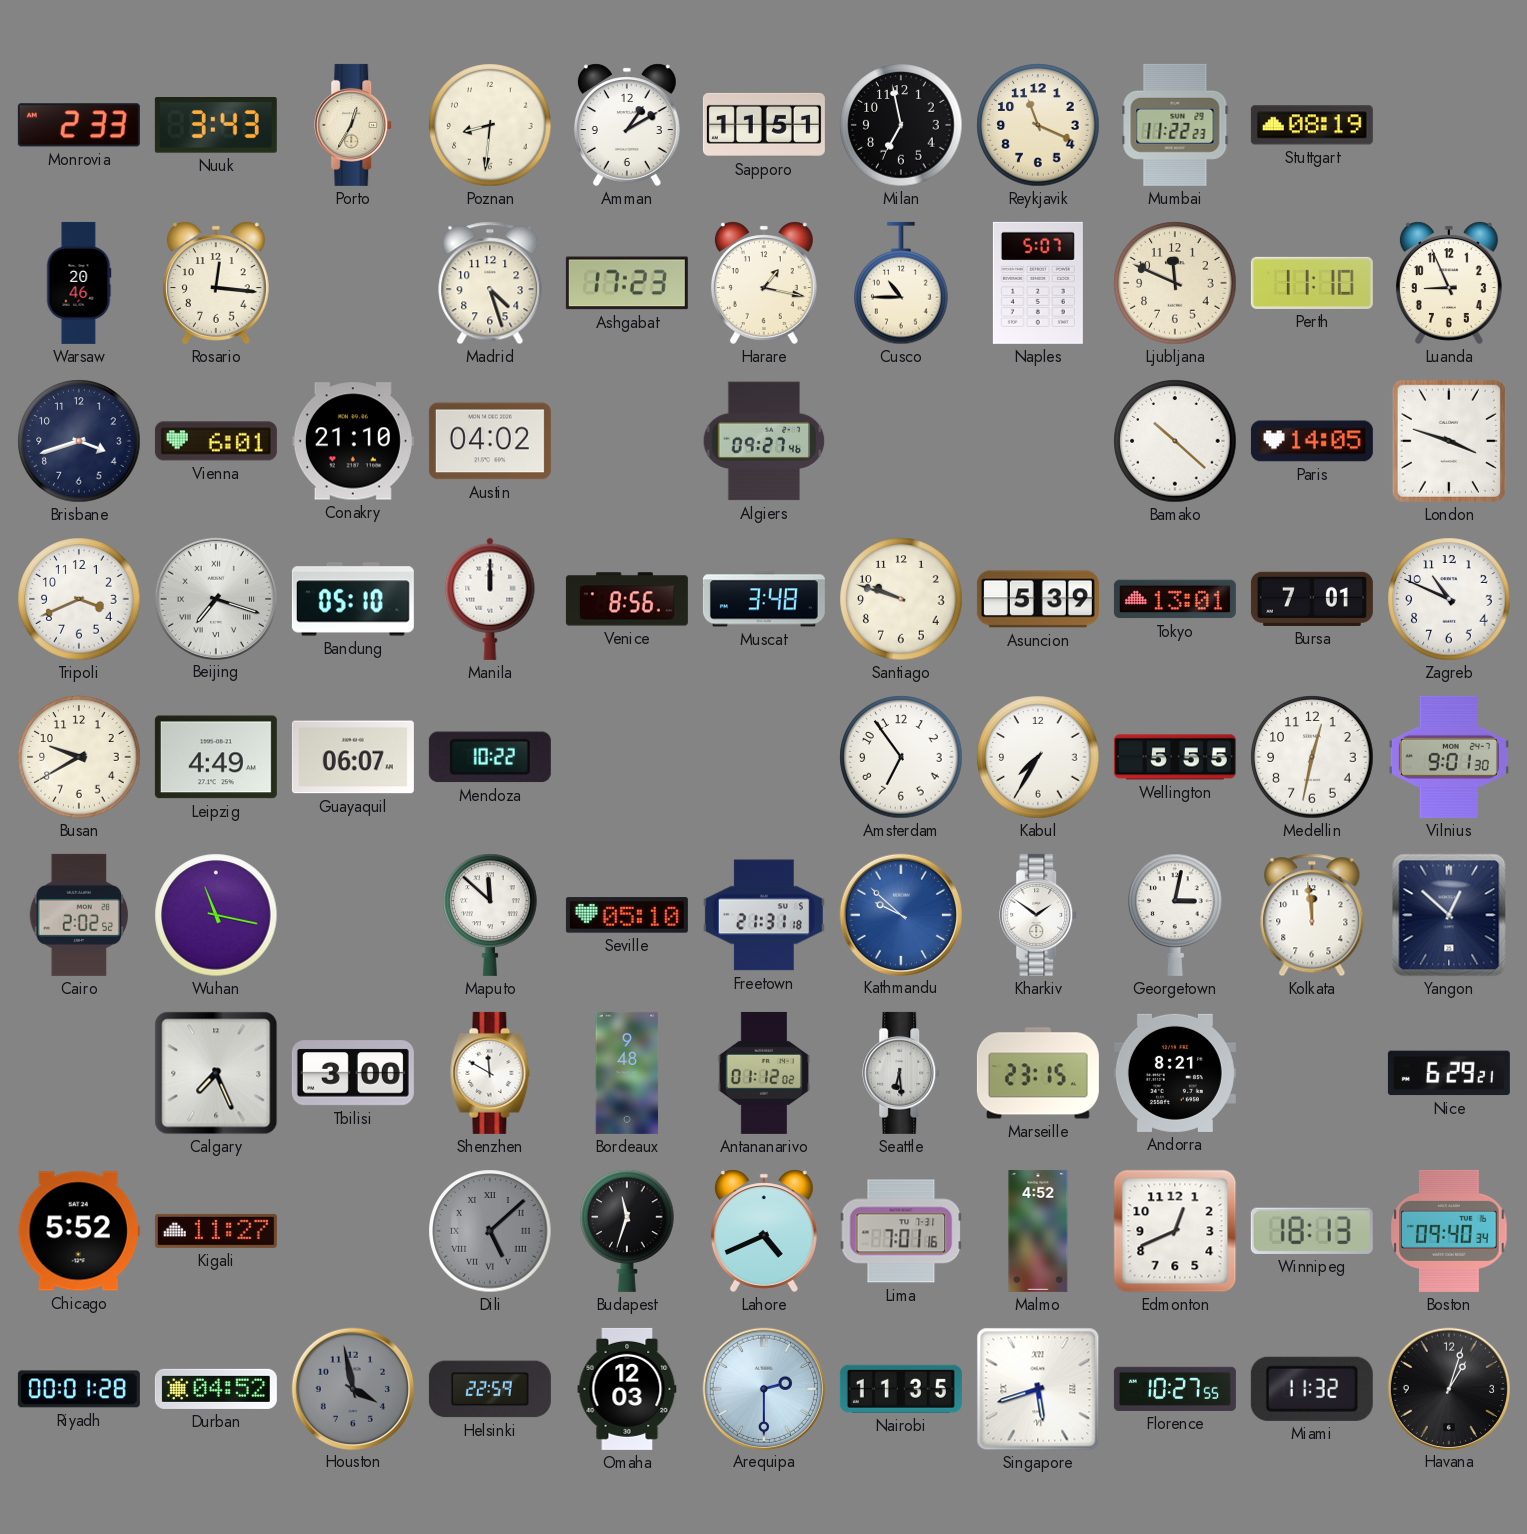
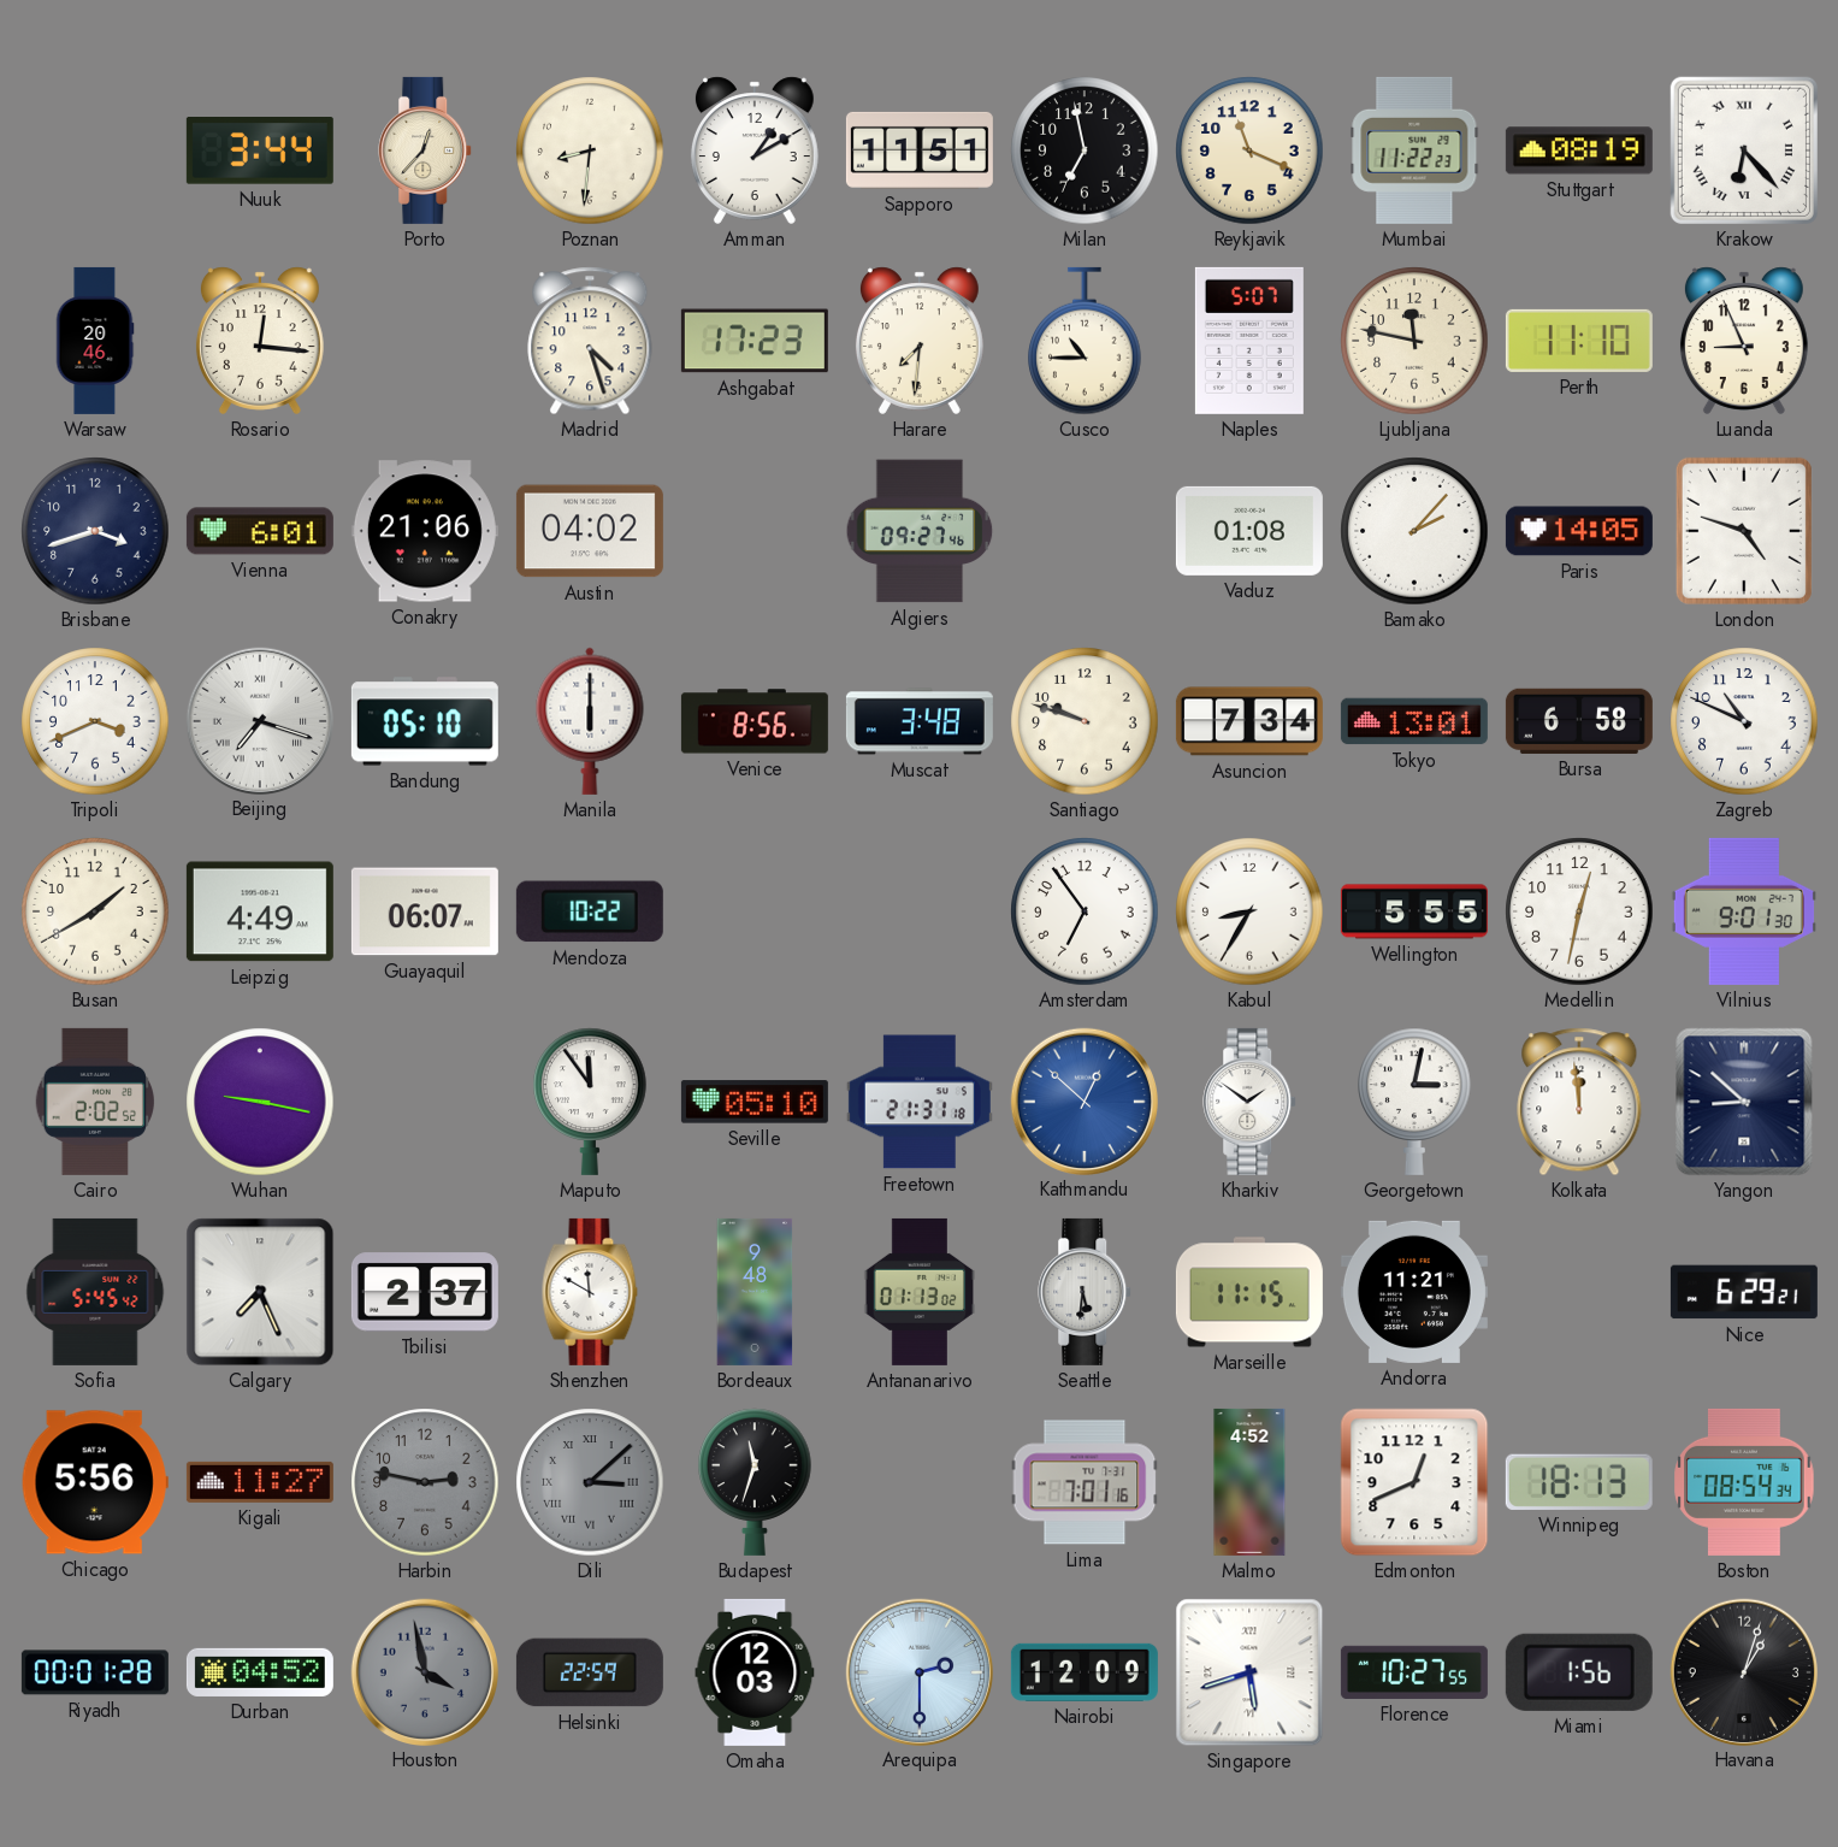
Monrovia: 2:33 -> none
Nuuk: 3:43 -> 3:44
Porto: 12:35 -> 12:37
Krakow: none -> 6:23
Harare: 1:17 -> 7:31
Ljubljana: 11:49 -> 11:47
Conakry: 21:10 -> 21:06
Vaduz: none -> 01:08
Bamako: 10:22 -> 2:07
London: 3:48 -> 4:48
Manila: 12:00 -> 6:00
Asuncion: 5:39 -> 7:34
Bursa: 7:01 -> 6:58
Busan: 9:40 -> 1:40
Kabul: 7:35 -> 8:35
Wuhan: 11:17 -> 9:17
Maputo: 11:52 -> 11:54
Kathmandu: 9:52 -> 12:52
Yangon: 12:52 -> 8:52
Sofia: none -> 5:45
Tbilisi: 3:00 -> 2:37
Antananarivo: 01:12 -> 01:13
Seattle: 6:29 -> 5:31
Marseille: 23:15 -> 11:15
Andorra: 8:21 -> 11:21
Chicago: 5:52 -> 5:56
Harbin: none -> 2:47
Dili: 5:08 -> 3:08
Lahore: 4:41 -> none
Boston: 09:40 -> 08:54
Nairobi: 11:35 -> 12:09
Miami: 11:32 -> 1:56
